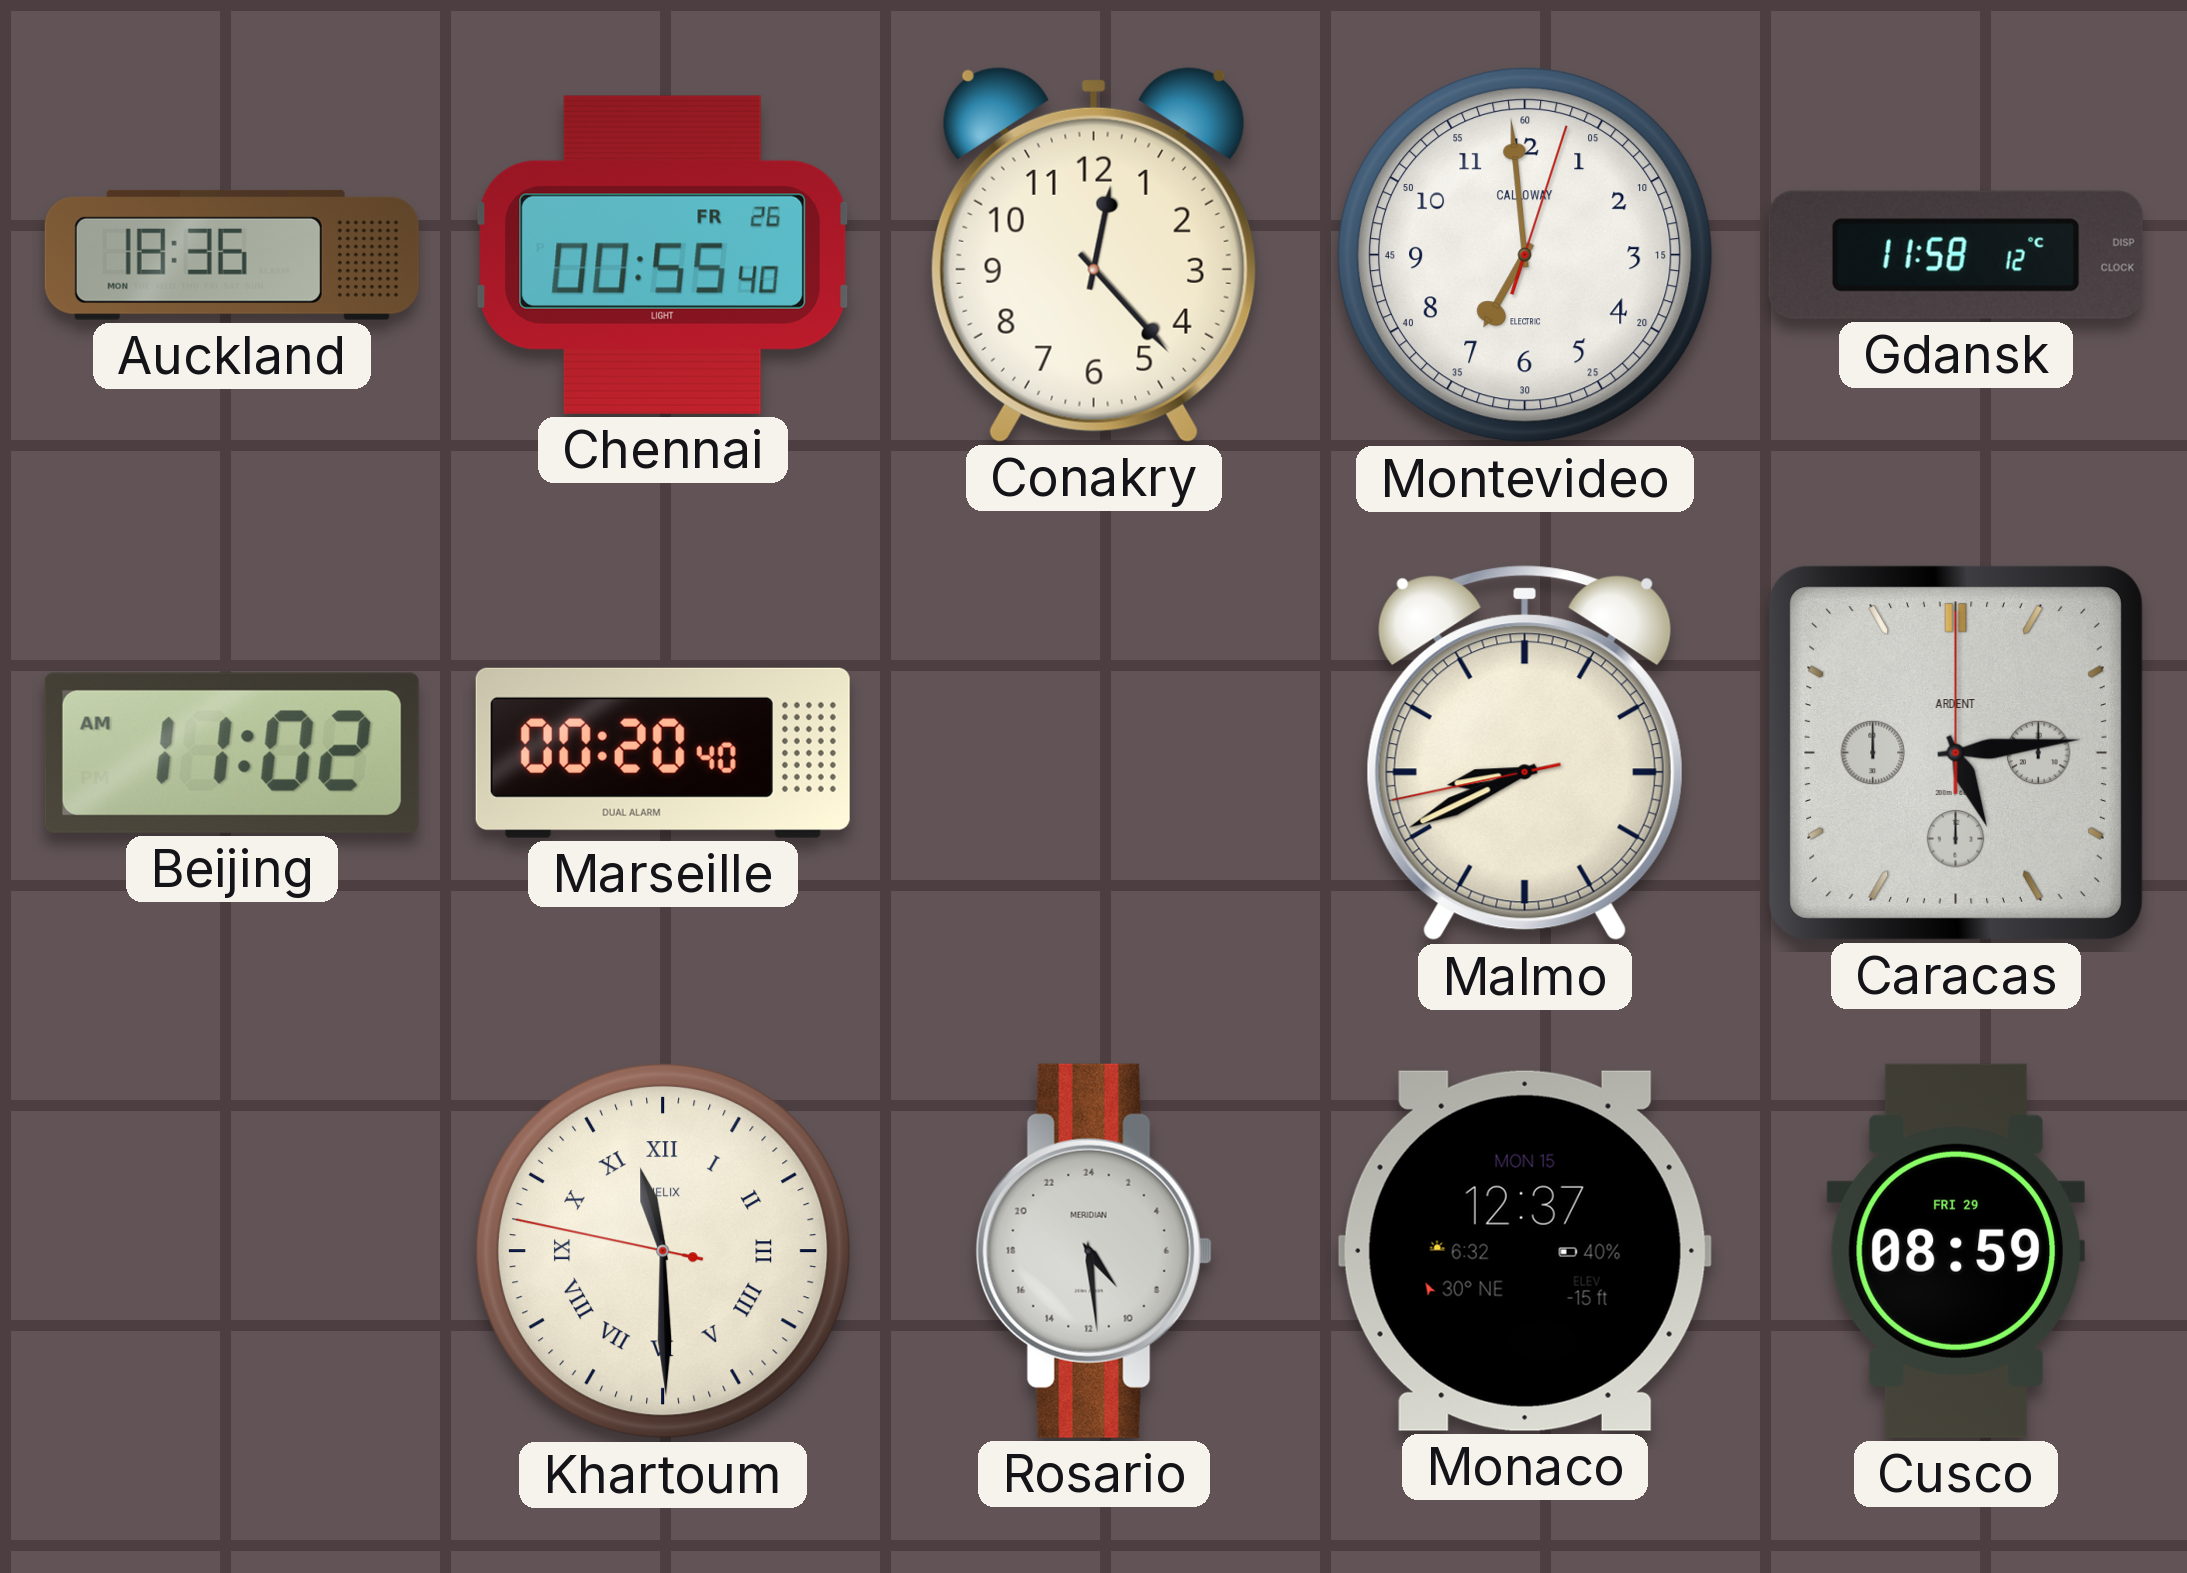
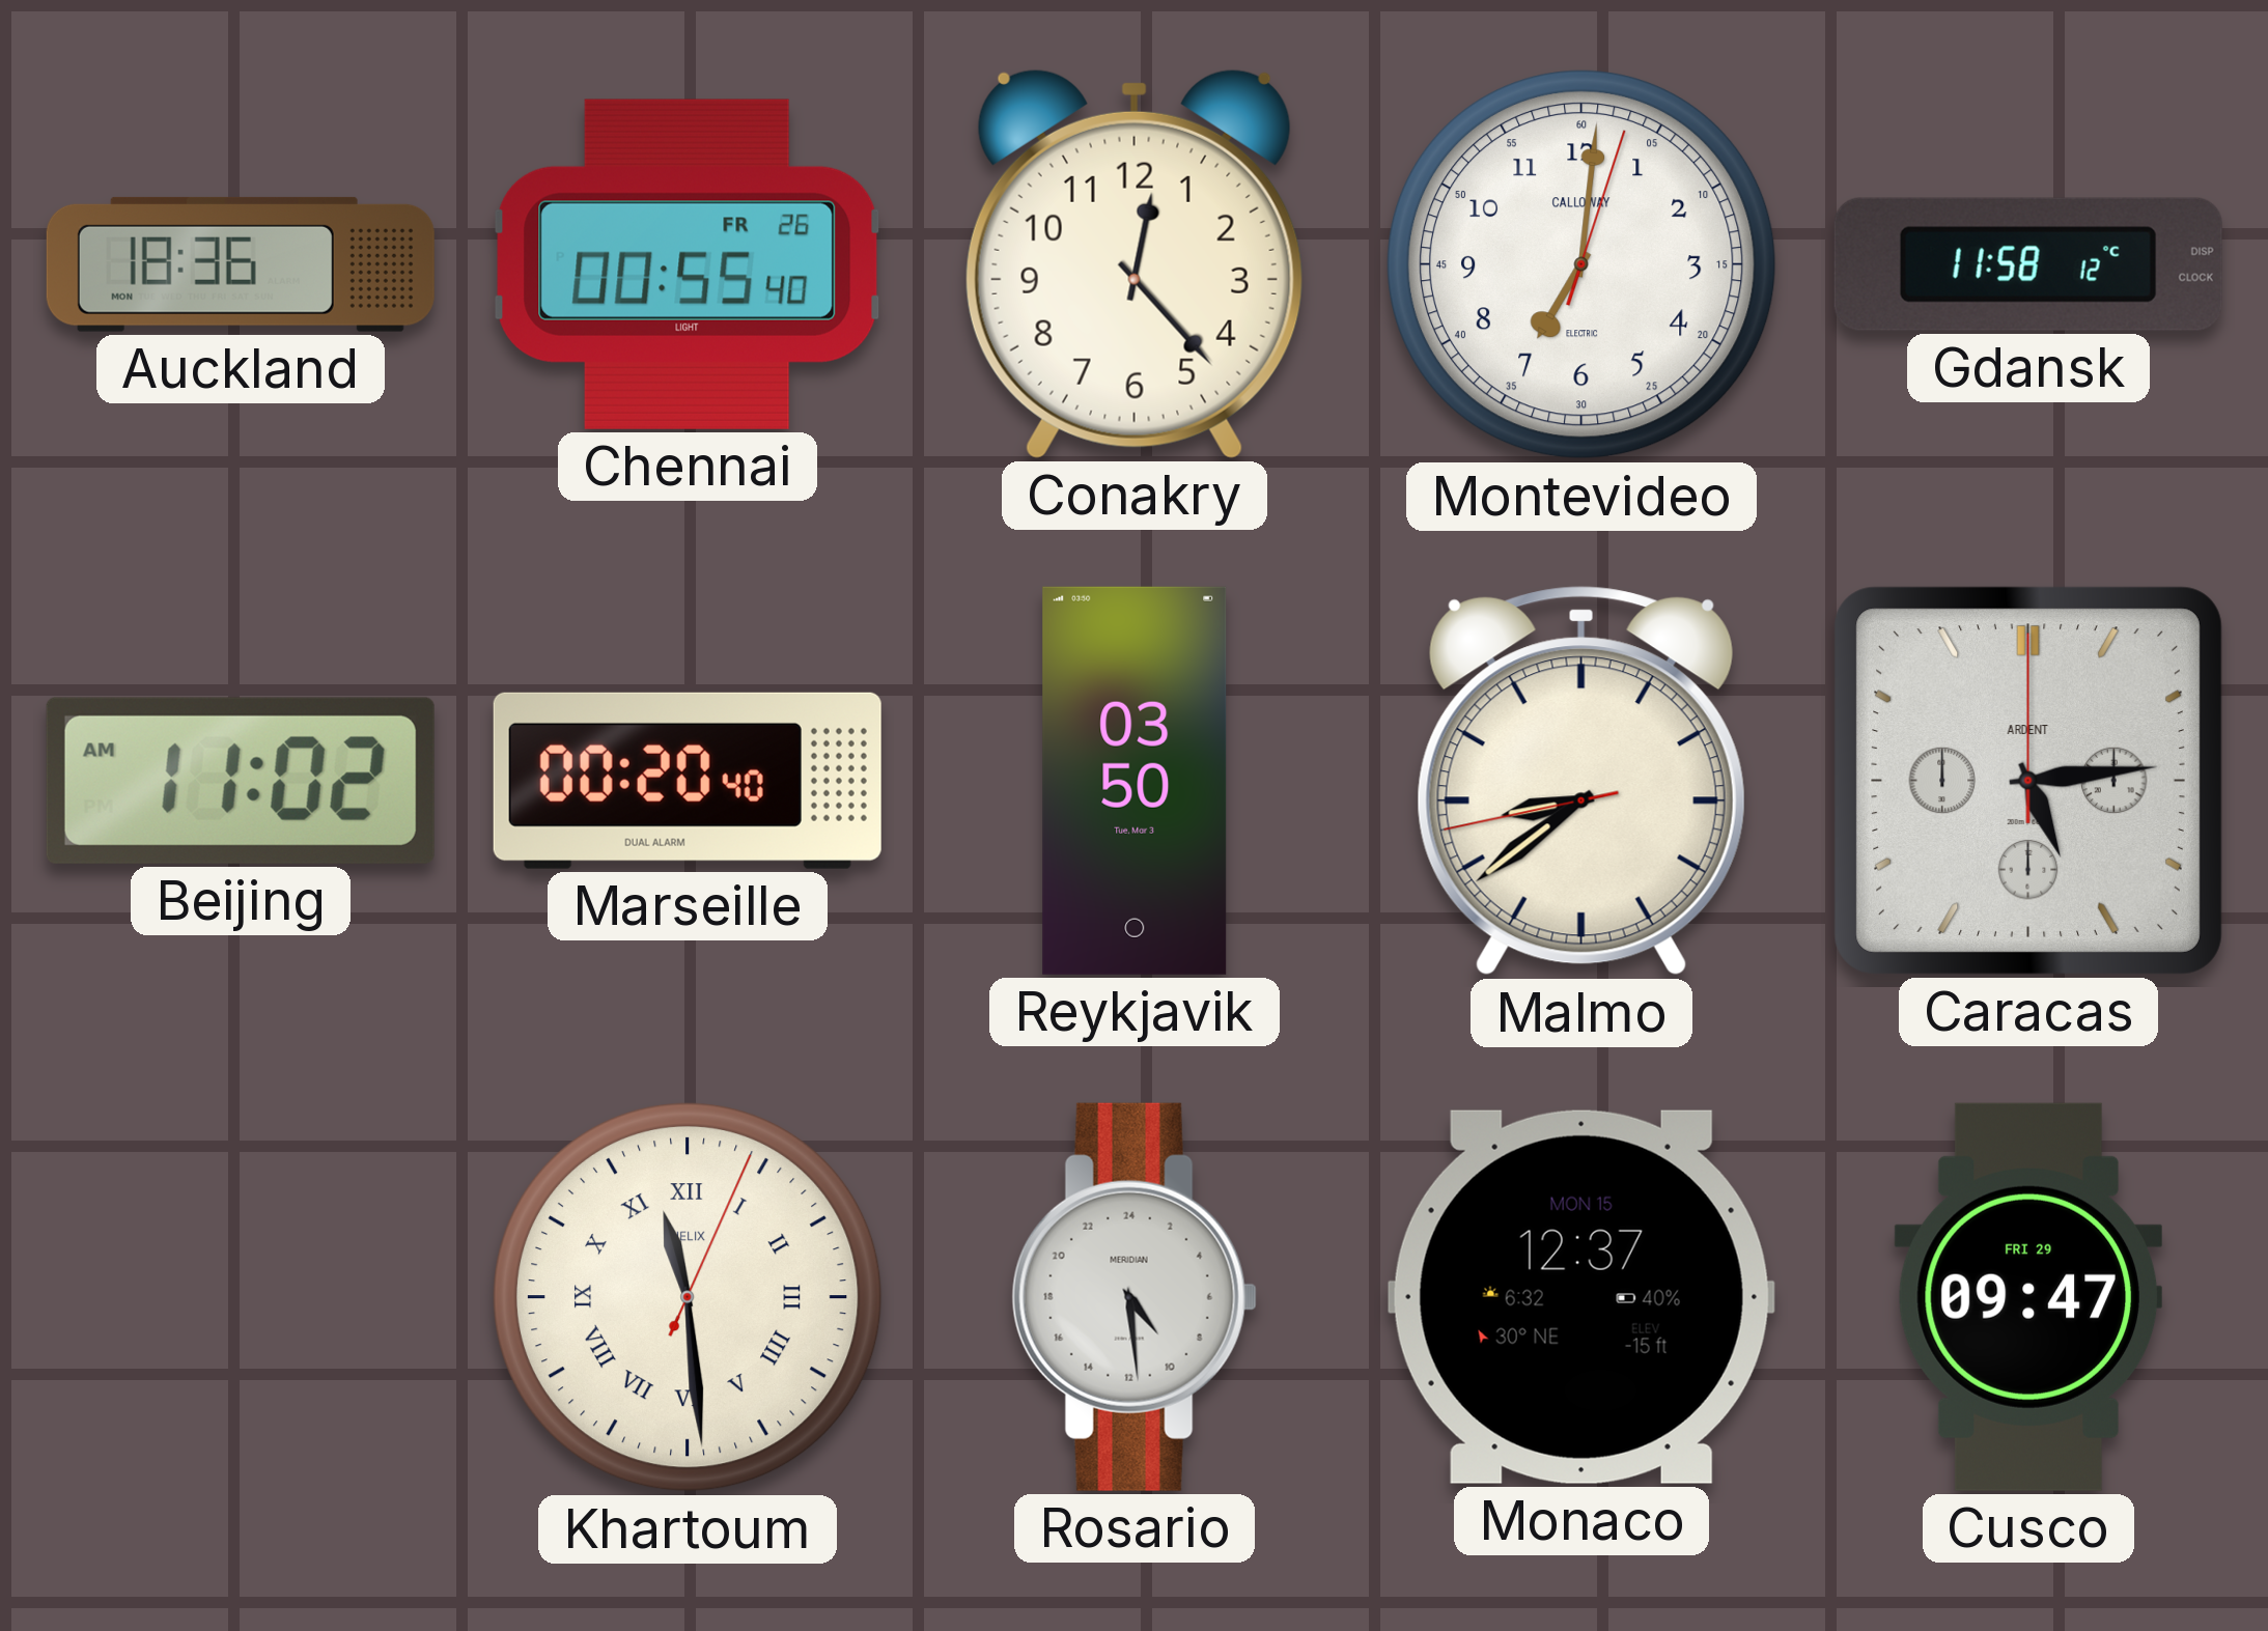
Montevideo: 6:59 -> 7:01
Reykjavik: none -> 03:50
Malmo: 8:40 -> 8:38
Khartoum: 11:29:47 -> 11:29:04
Cusco: 08:59 -> 09:47
